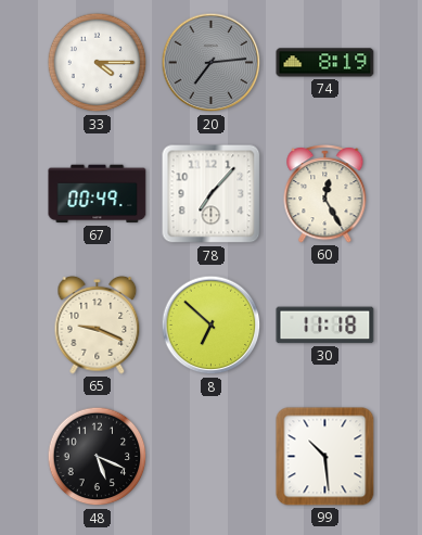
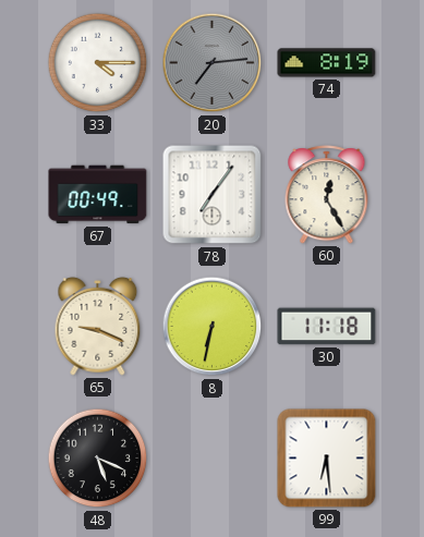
78: 7:07 -> 7:06
8: 6:52 -> 6:32
99: 10:29 -> 6:29
